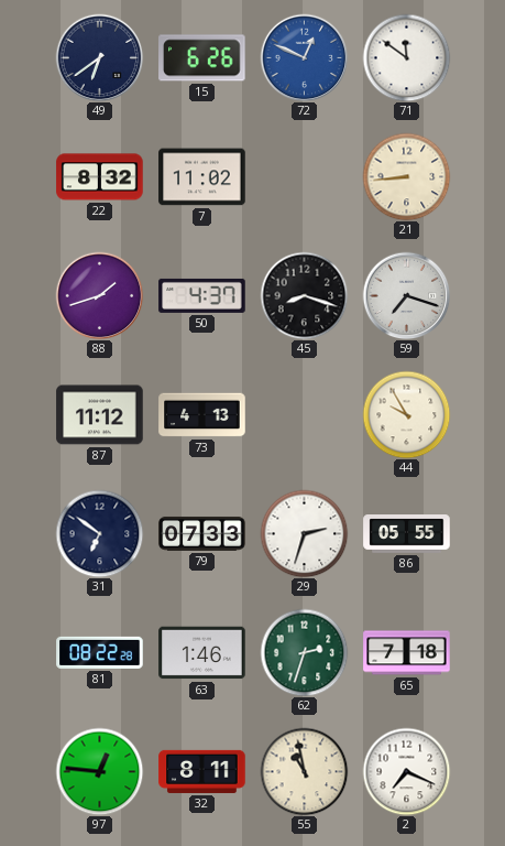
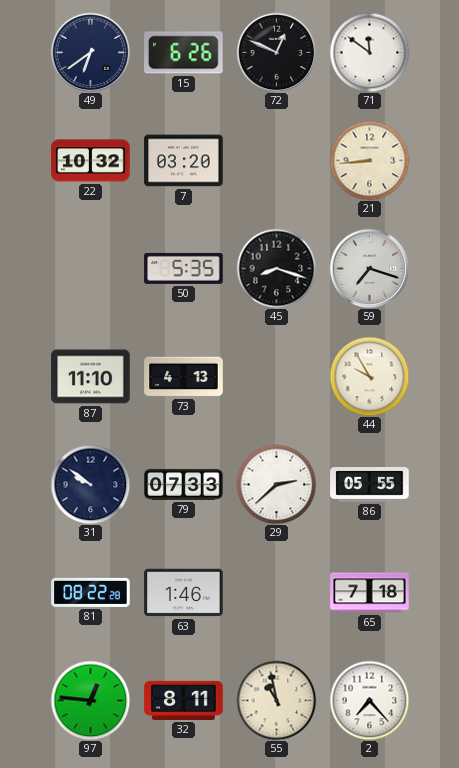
72 dial: blue -> black
22: 8:32 -> 10:32
7: 11:02 -> 03:20
88: 1:42 -> none
50: 4:37 -> 5:35
87: 11:12 -> 11:10
31: 6:51 -> 9:51
29: 2:33 -> 2:38
62: 2:33 -> none
2: 7:19 -> 7:23
